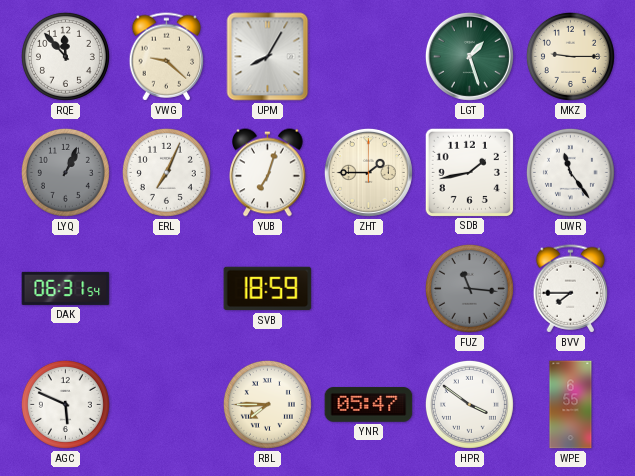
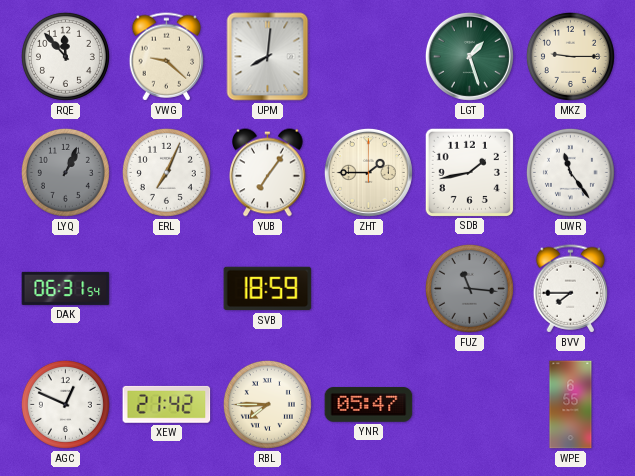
UPM: 8:05 -> 8:01
YUB: 7:03 -> 7:06
AGC: 5:49 -> 12:49
XEW: none -> 21:42
HPR: 3:51 -> none
